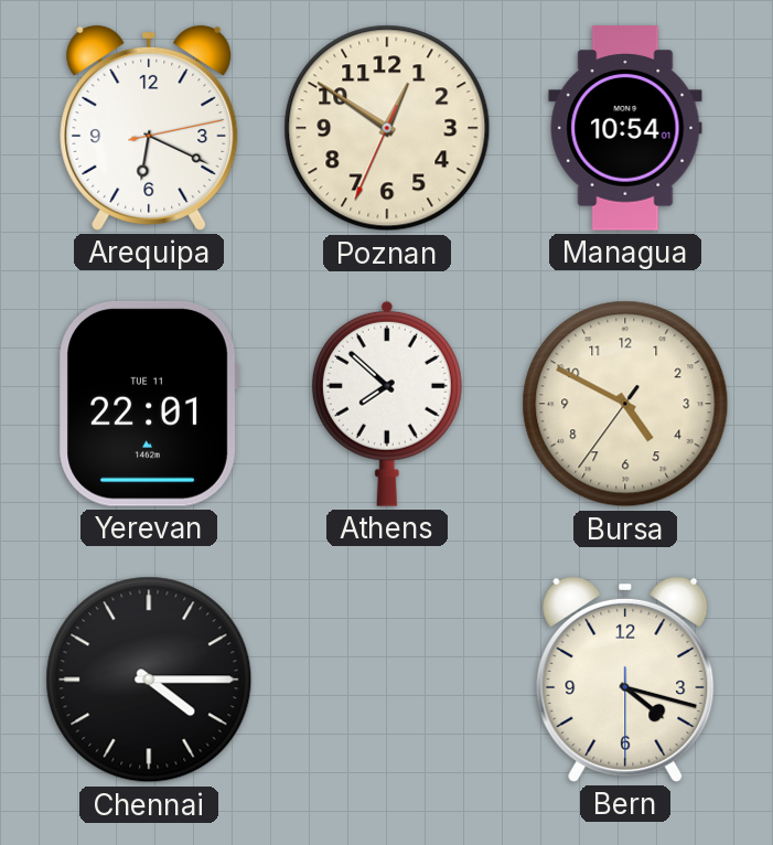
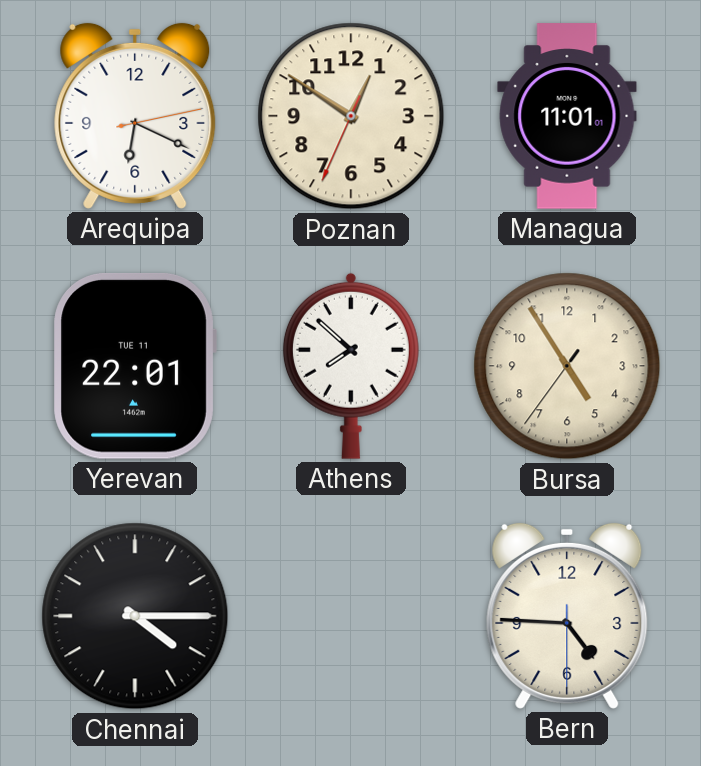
Managua: 10:54 -> 11:01
Bursa: 4:49 -> 4:54
Bern: 4:17 -> 4:45
